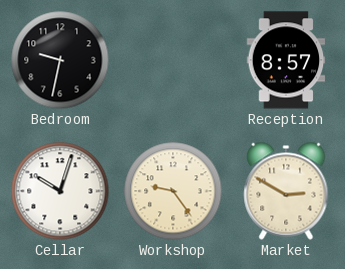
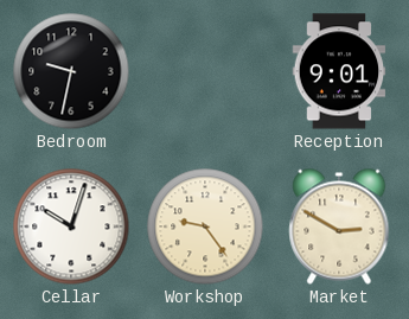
Reception: 8:57 -> 9:01
